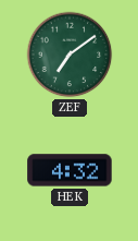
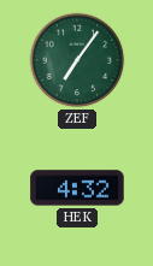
ZEF: 7:09 -> 7:06
